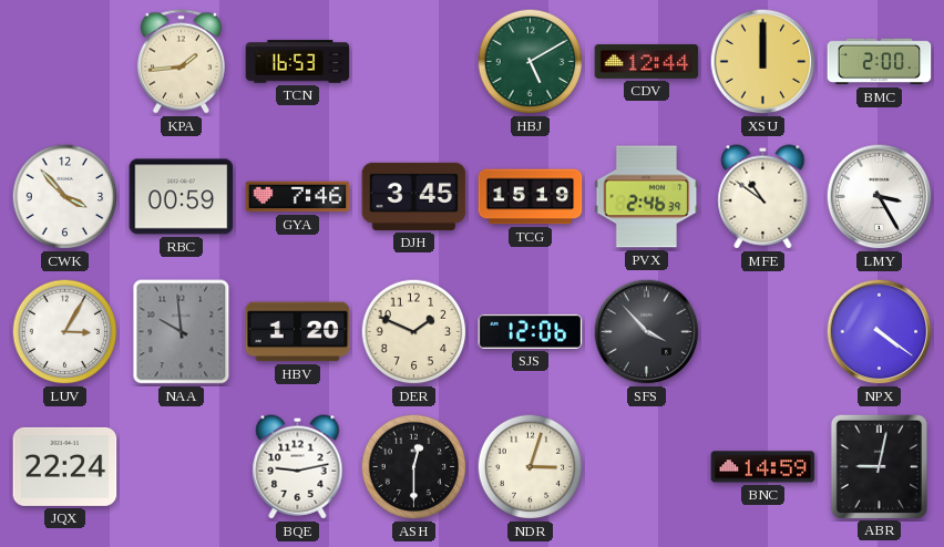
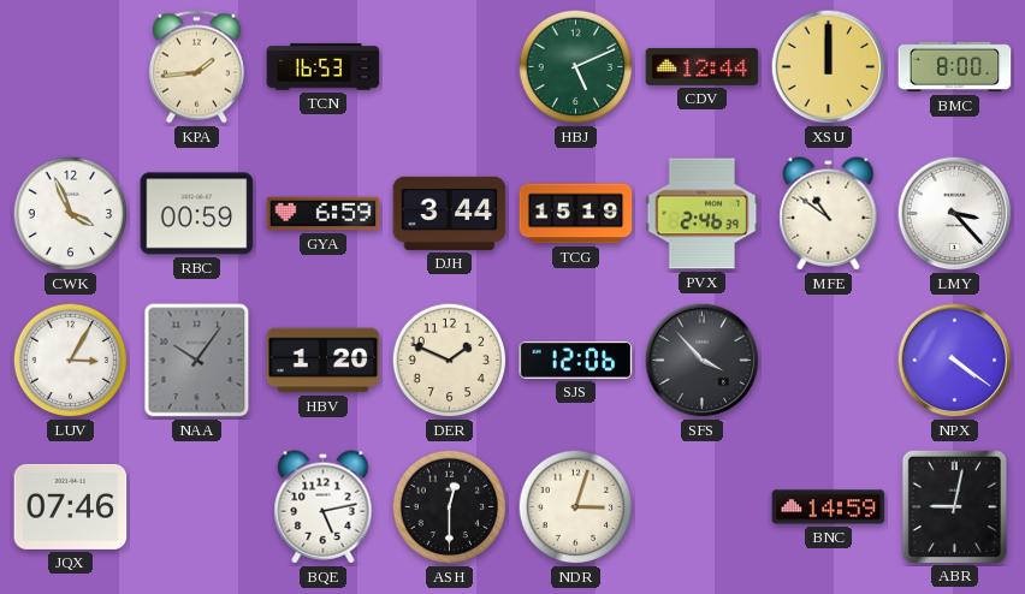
HBJ: 5:10 -> 5:11
BMC: 2:00 -> 8:00
CWK: 3:53 -> 3:56
GYA: 7:46 -> 6:59
DJH: 3:45 -> 3:44
LMY: 3:25 -> 3:23
NAA: 9:59 -> 10:06
JQX: 22:24 -> 07:46
BQE: 9:13 -> 5:13
